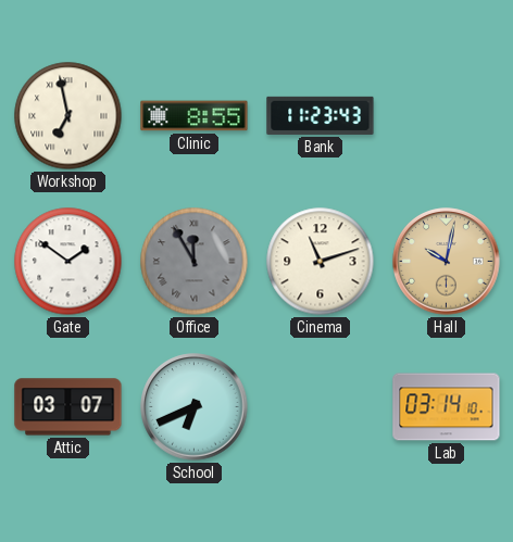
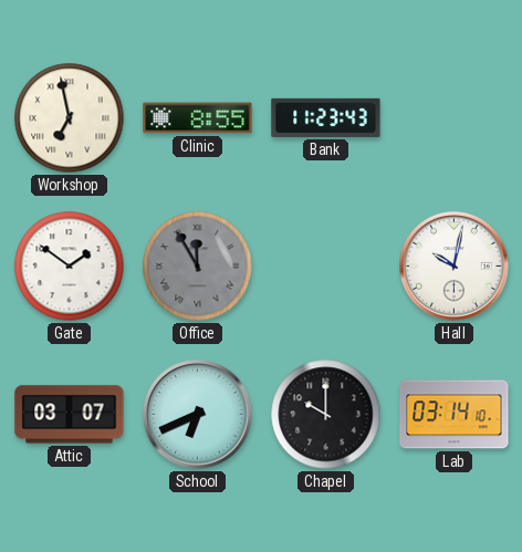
Cinema: 11:12 -> none
Hall dial: champagne -> white
Chapel: none -> 10:00
